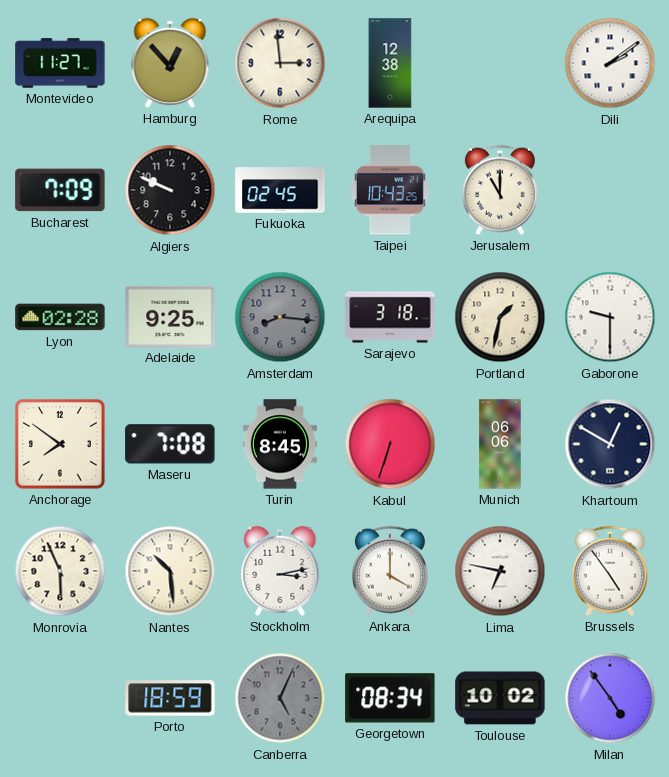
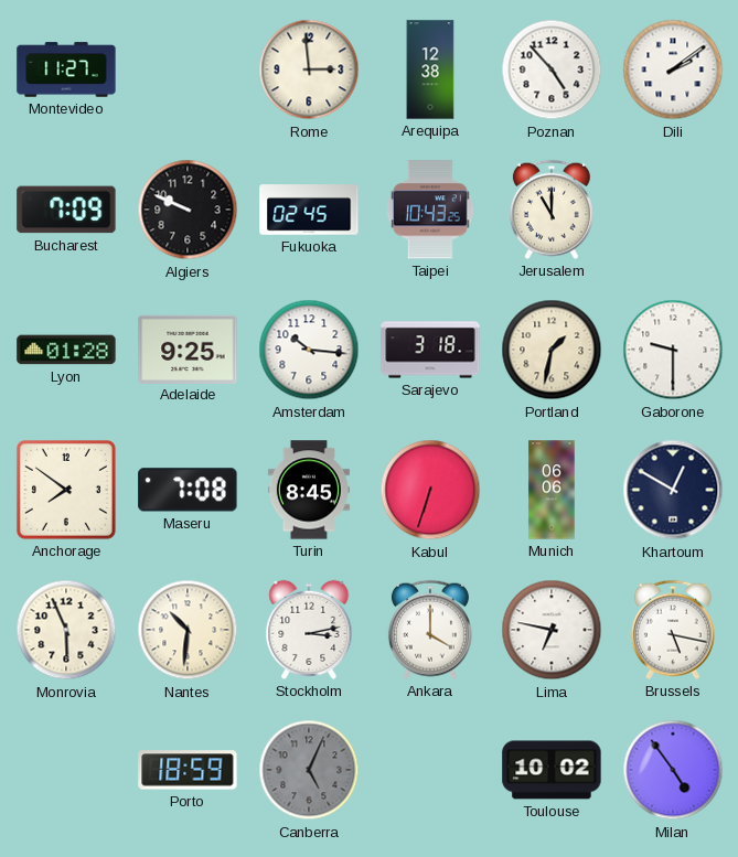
Hamburg: 12:53 -> none
Poznan: none -> 4:53
Lyon: 02:28 -> 01:28
Amsterdam: 8:16 -> 10:16
Amsterdam dial: grey -> white
Nantes: 10:29 -> 10:31
Brussels: 4:54 -> 5:17
Georgetown: 08:34 -> none
